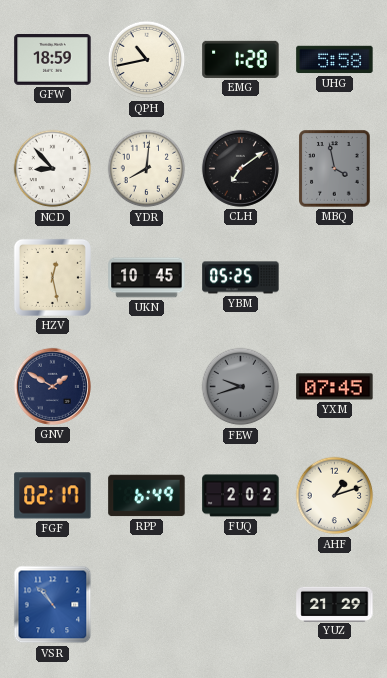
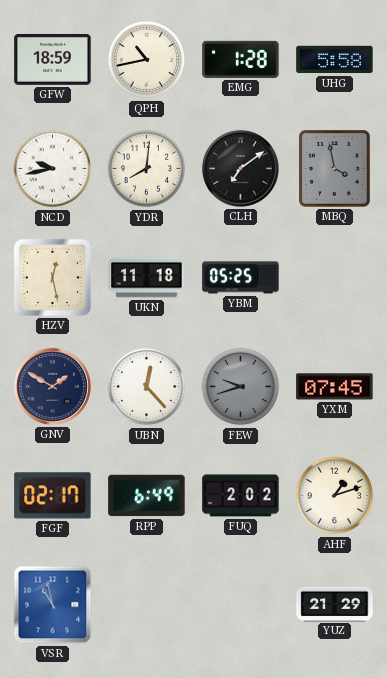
NCD: 8:53 -> 9:43
UKN: 10:45 -> 11:18
UBN: none -> 12:23
VSR: 10:53 -> 10:58
